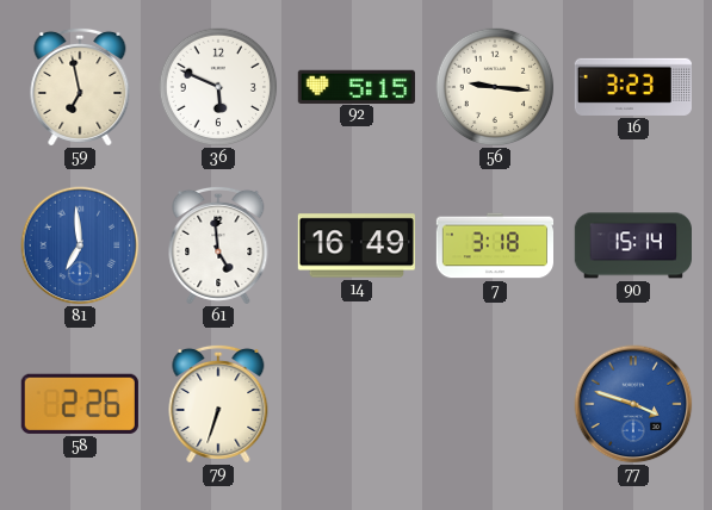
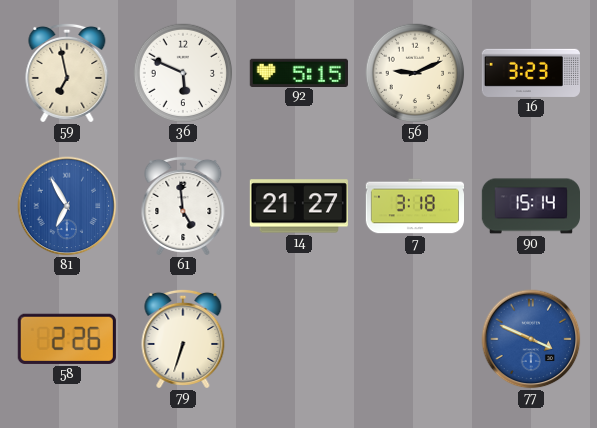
56: 9:16 -> 9:11
81: 6:59 -> 6:55
14: 16:49 -> 21:27
77: 3:48 -> 3:49
